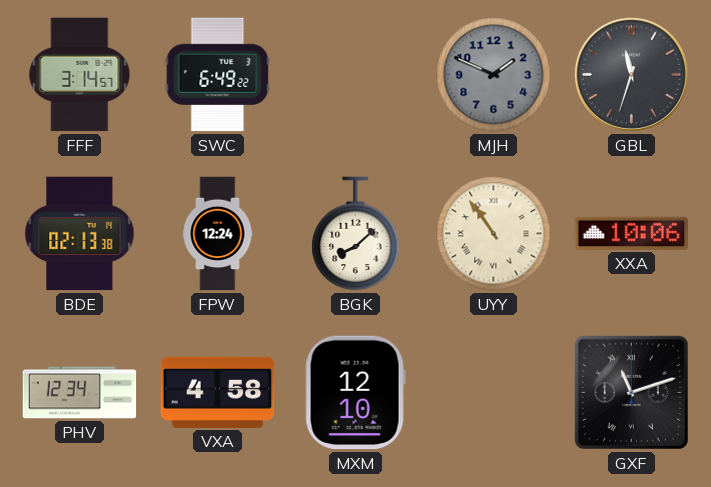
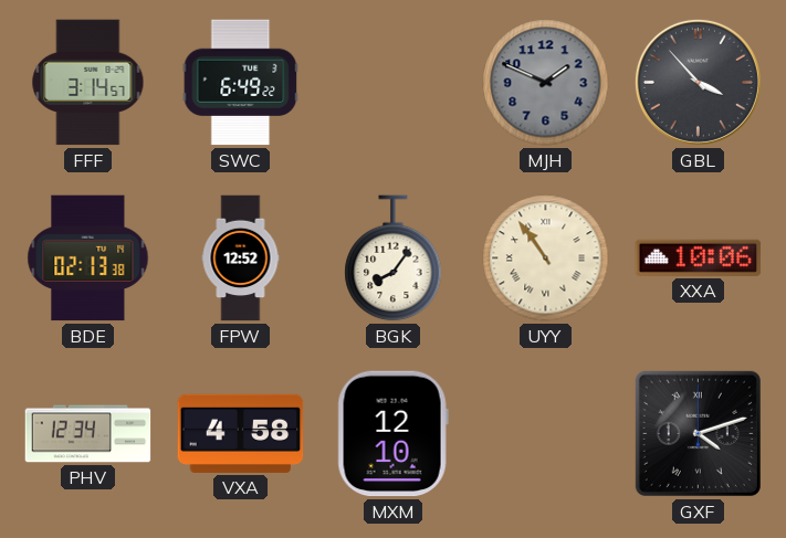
GBL: 11:33 -> 3:53
FPW: 12:24 -> 12:52
BGK: 8:08 -> 8:06
GXF: 11:12 -> 4:12
